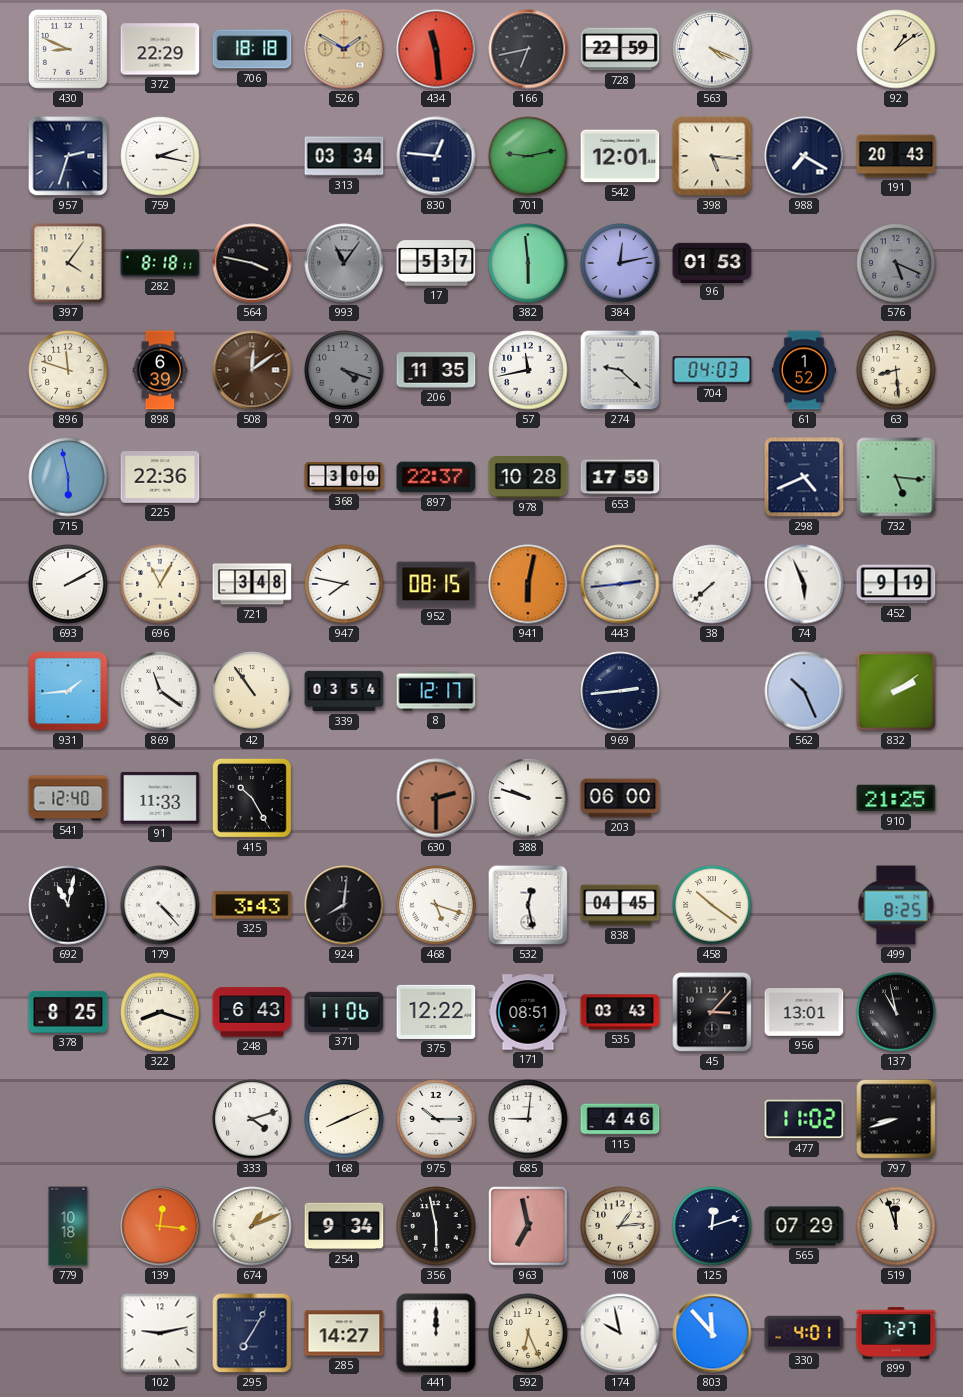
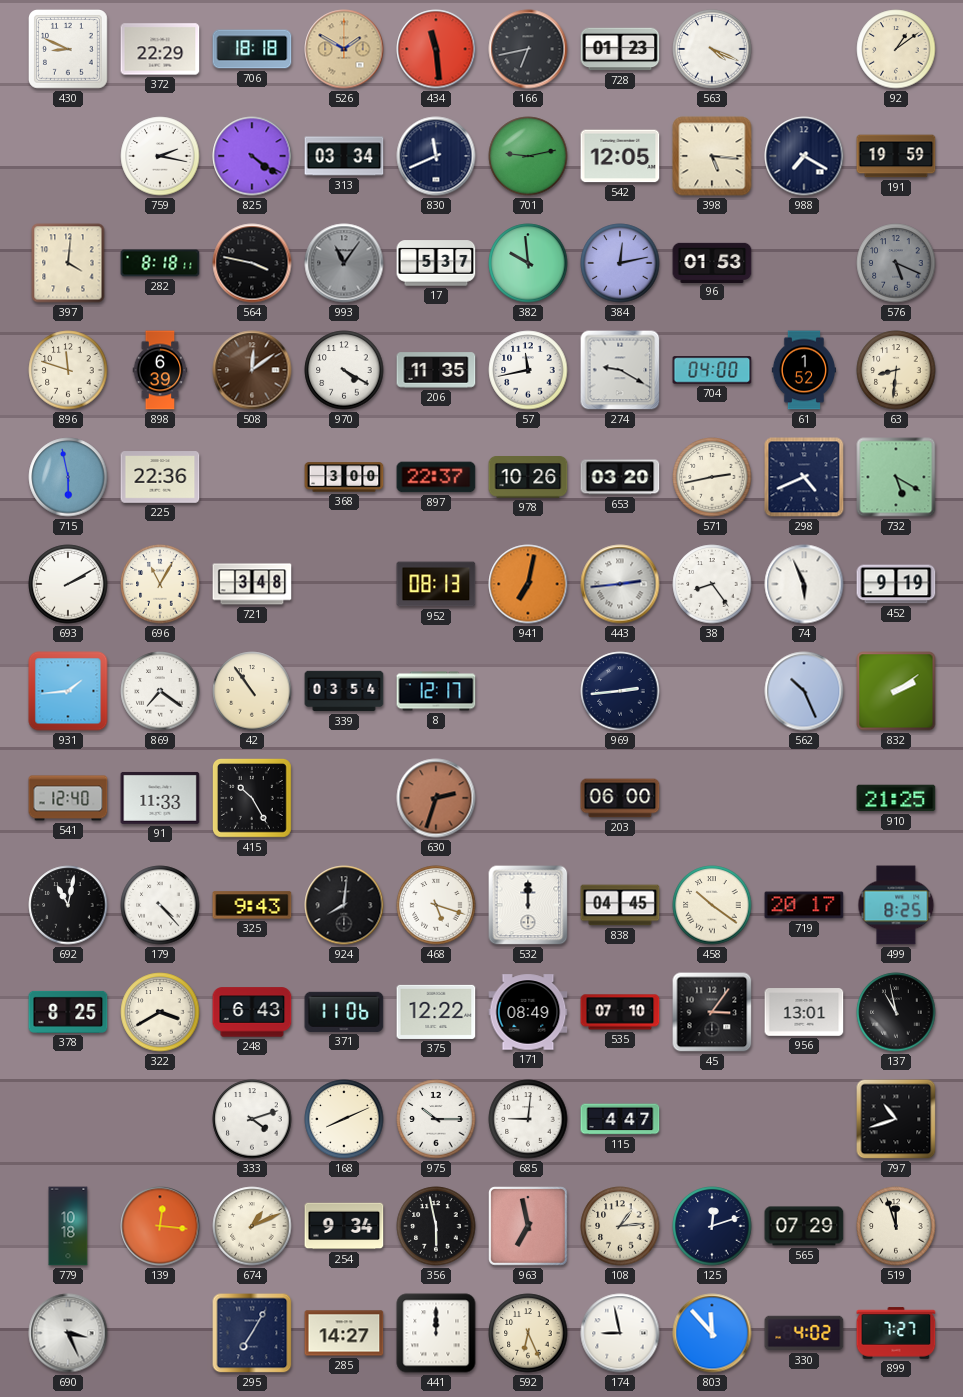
728: 22:59 -> 01:23
957: 2:33 -> none
825: none -> 4:21
830: 12:46 -> 11:41
542: 12:01 -> 12:05
191: 20:43 -> 19:59
397: 4:06 -> 4:01
382: 5:59 -> 9:59
970: 4:18 -> 4:20
970 dial: grey -> white
274: 9:22 -> 9:20
704: 04:03 -> 04:00
63: 8:29 -> 8:31
978: 10:28 -> 10:26
653: 17:59 -> 03:20
571: none -> 2:43
732: 5:16 -> 5:20
947: 7:47 -> none
952: 08:15 -> 08:13
941: 6:02 -> 7:02
38: 7:38 -> 8:24
869: 11:21 -> 7:21
630: 2:30 -> 2:33
388: 9:48 -> none
325: 3:43 -> 9:43
532: 12:28 -> 12:00
719: none -> 20:17
322: 8:18 -> 3:40
171: 08:51 -> 08:49
535: 03:43 -> 07:10
45: 3:07 -> 3:06
115: 4:46 -> 4:47
477: 11:02 -> none
797: 8:42 -> 10:42
690: none -> 3:26
102: 9:13 -> none
174: 9:58 -> 8:58
330: 4:01 -> 4:02
